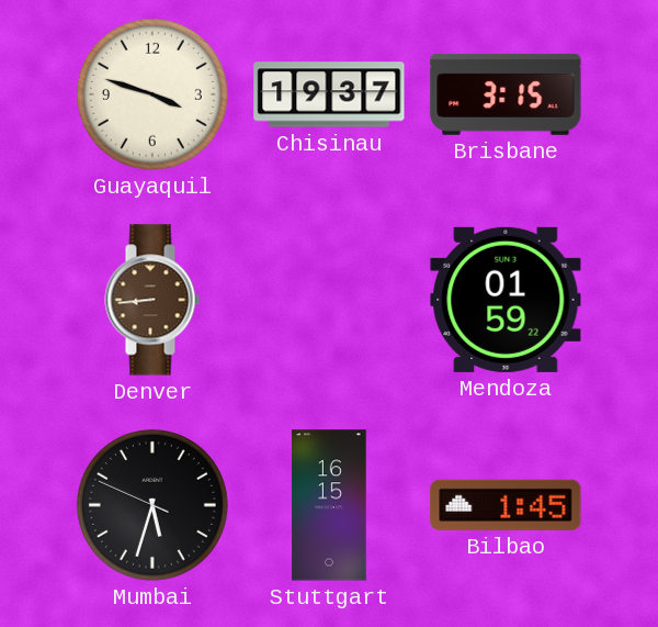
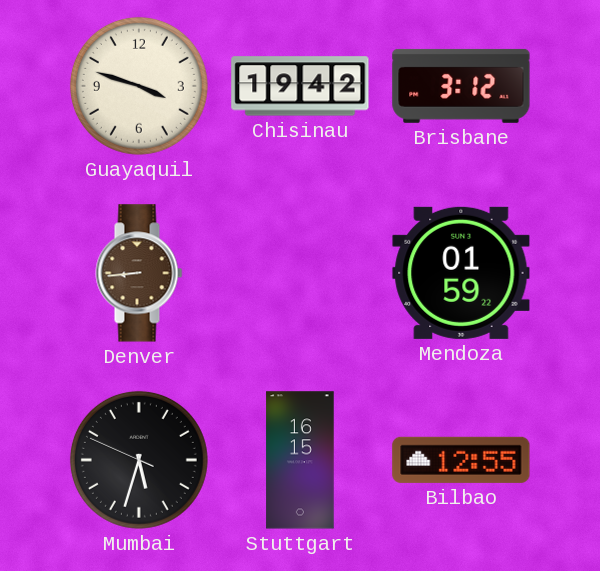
Chisinau: 19:37 -> 19:42
Brisbane: 3:15 -> 3:12
Bilbao: 1:45 -> 12:55
